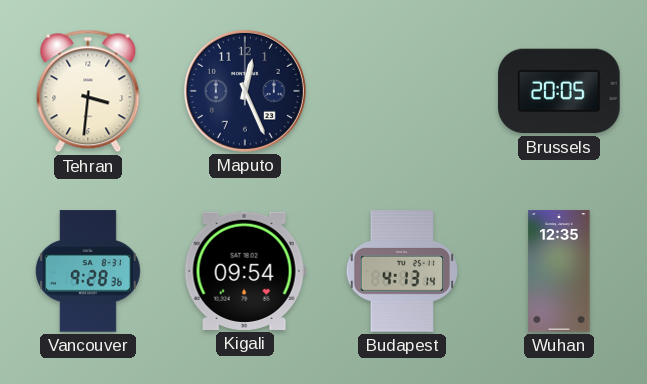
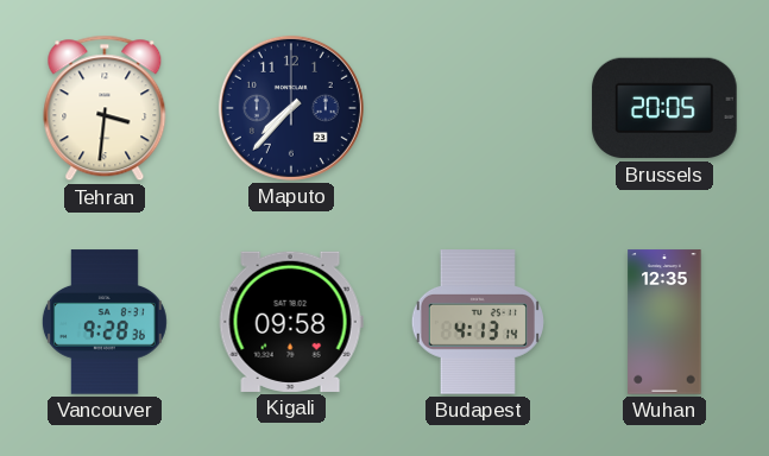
Maputo: 12:26 -> 7:37
Kigali: 09:54 -> 09:58
